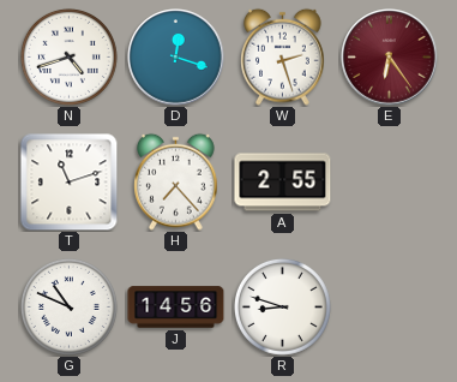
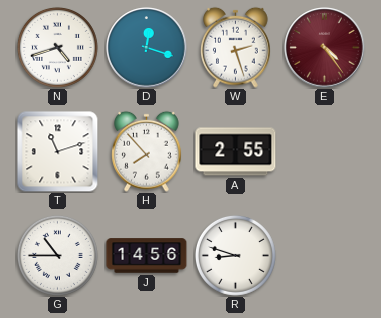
E: 6:24 -> 4:24
H: 7:23 -> 7:53
G: 10:49 -> 10:45
